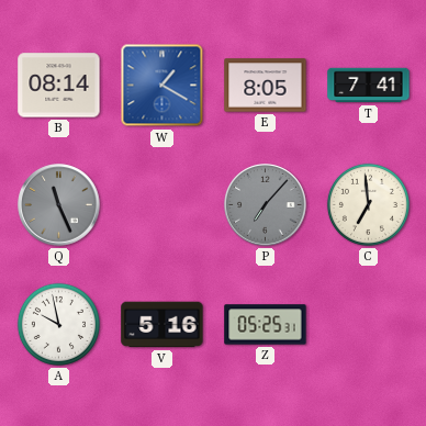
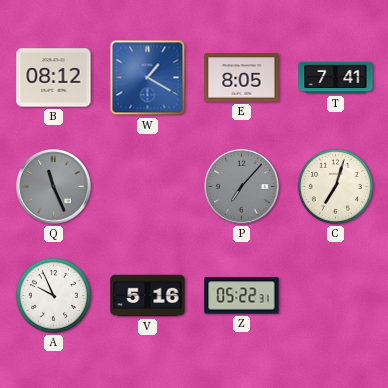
B: 08:14 -> 08:12
C: 6:59 -> 7:03
A: 9:58 -> 9:56
Z: 05:25 -> 05:22
